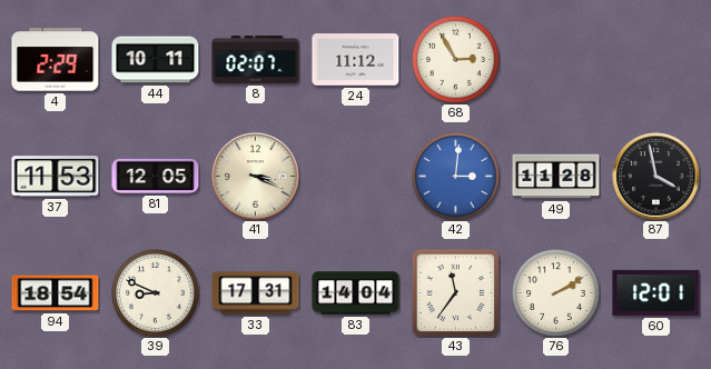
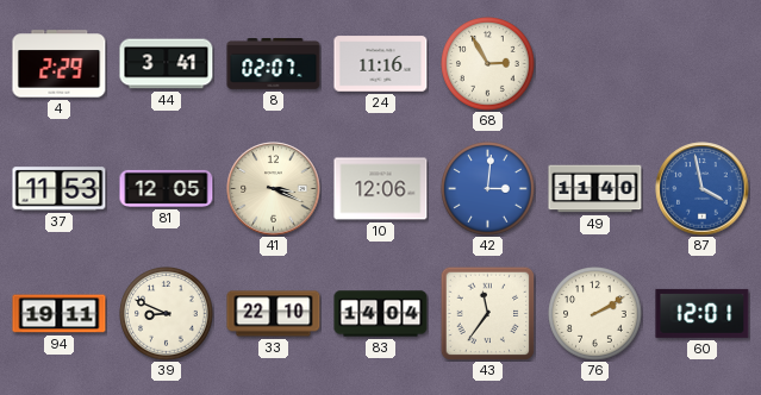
44: 10:11 -> 3:41
24: 11:12 -> 11:16
10: none -> 12:06
49: 11:28 -> 11:40
87 dial: black -> blue
94: 18:54 -> 19:11
33: 17:31 -> 22:10
